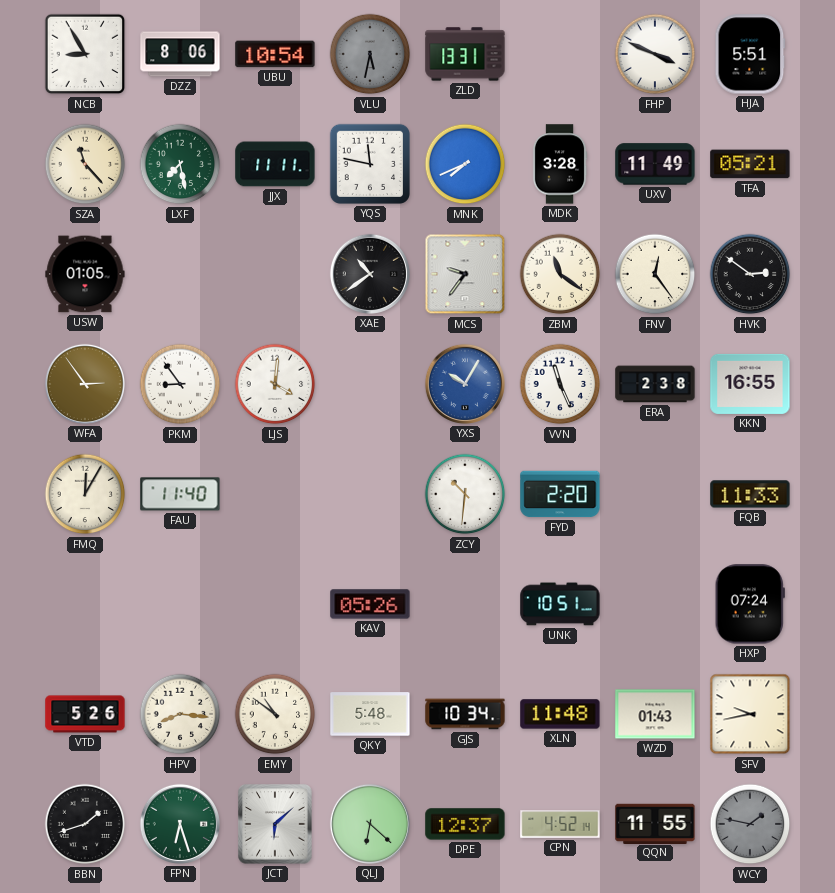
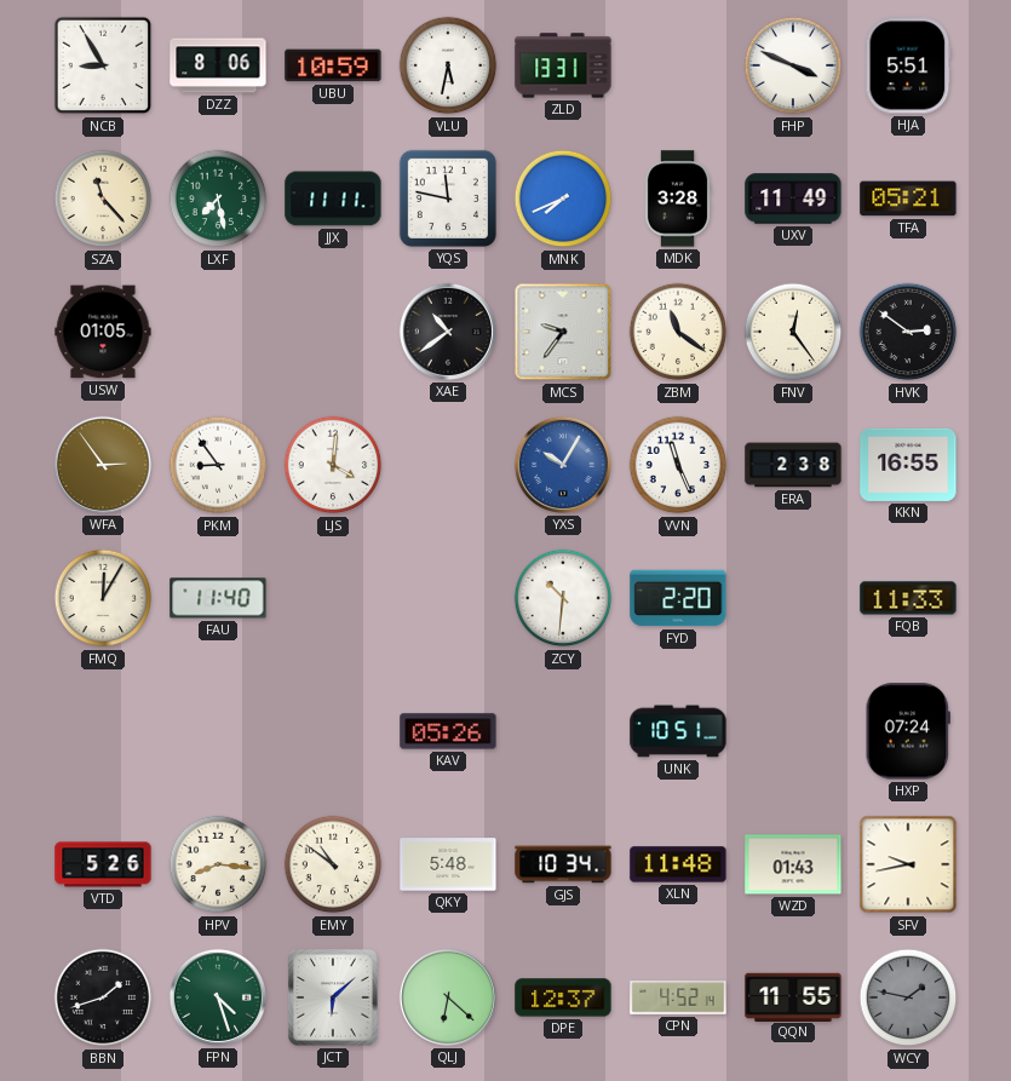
UBU: 10:54 -> 10:59
VLU dial: grey -> white
FPN: 6:27 -> 4:27
